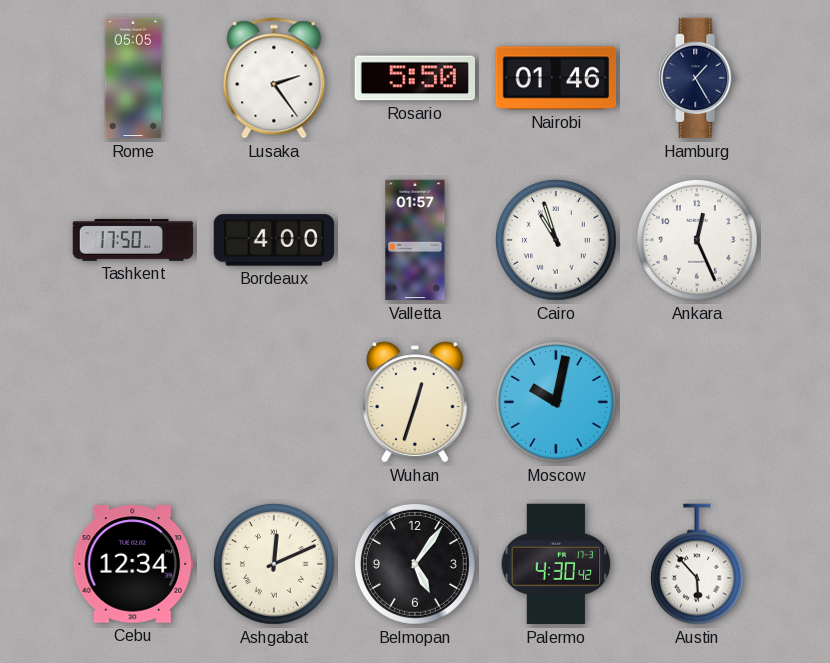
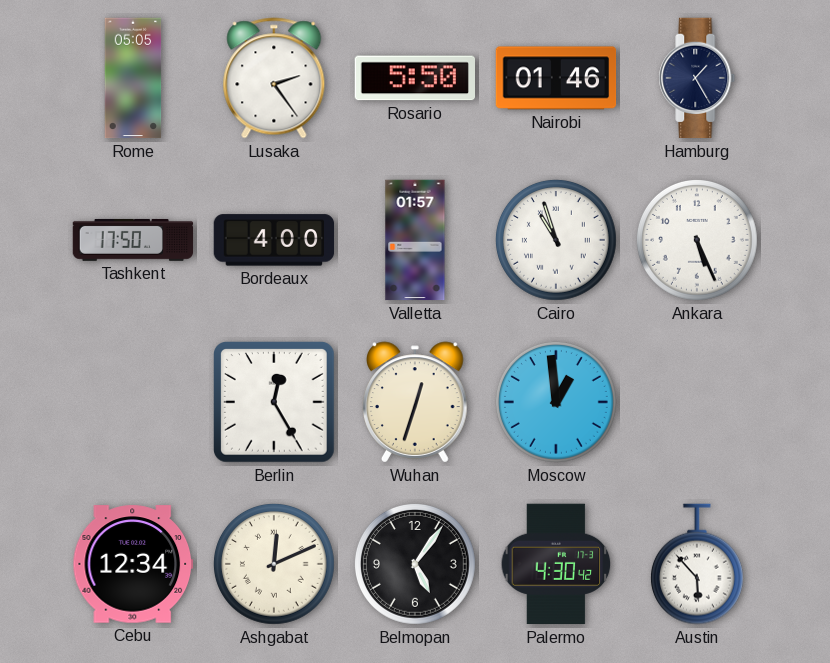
Ankara: 12:26 -> 5:26
Berlin: none -> 12:25
Moscow: 10:02 -> 12:59
